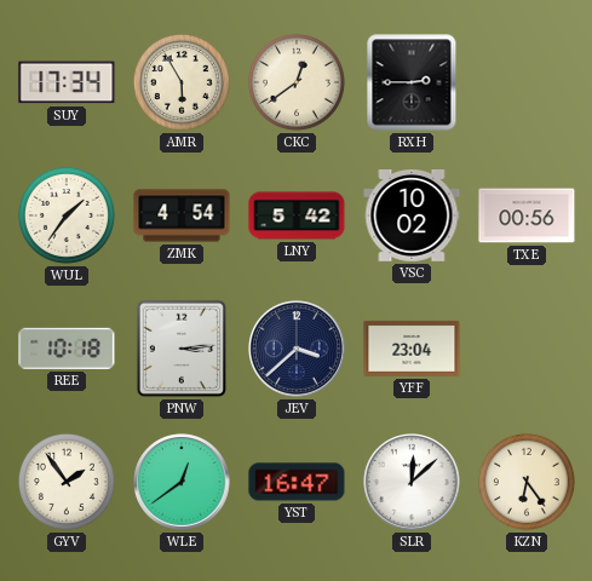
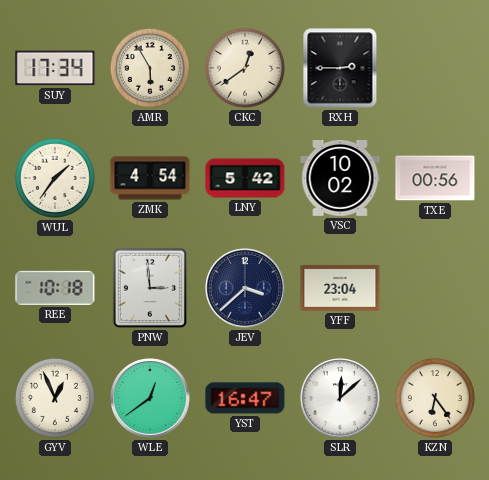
PNW: 3:14 -> 2:59
GYV: 1:54 -> 12:56
